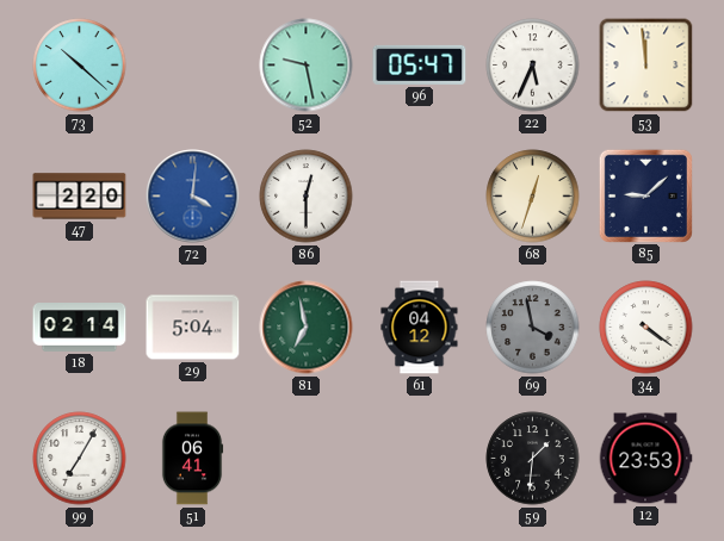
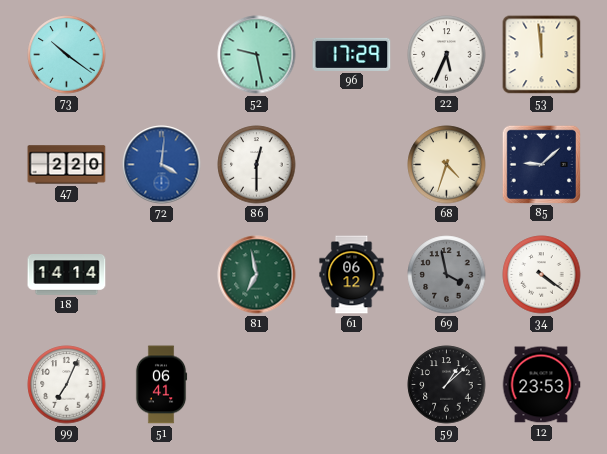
73: 10:22 -> 10:21
96: 05:47 -> 17:29
68: 12:33 -> 4:33
18: 02:14 -> 14:14
29: 5:04 -> none
61: 04:12 -> 06:12
99: 7:05 -> 7:04
59: 1:31 -> 1:08
